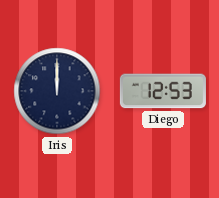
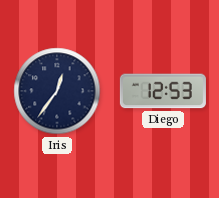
Iris: 12:00 -> 12:36
